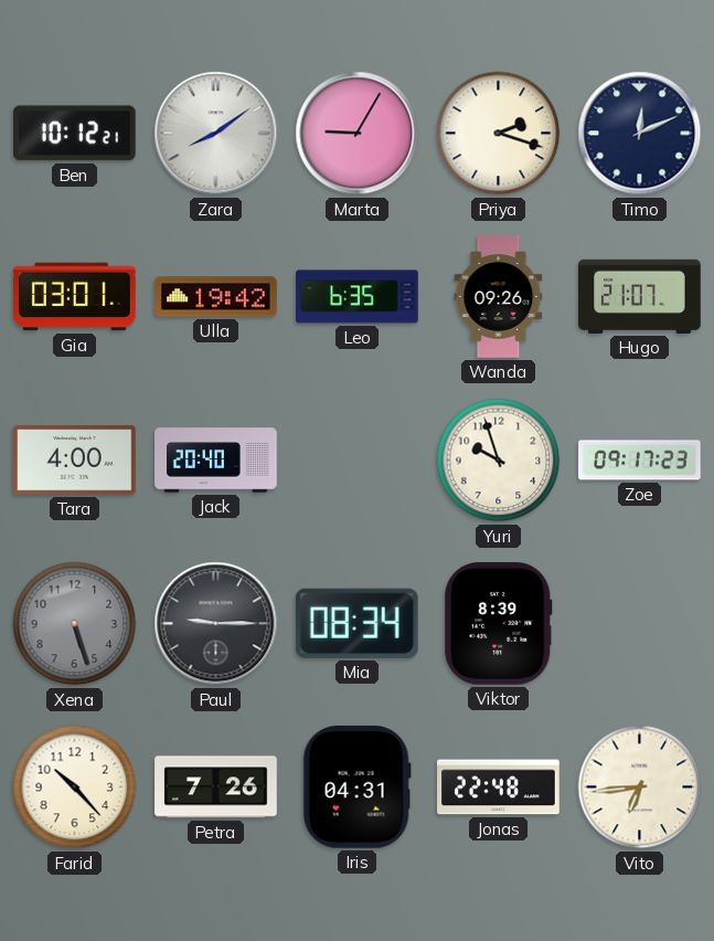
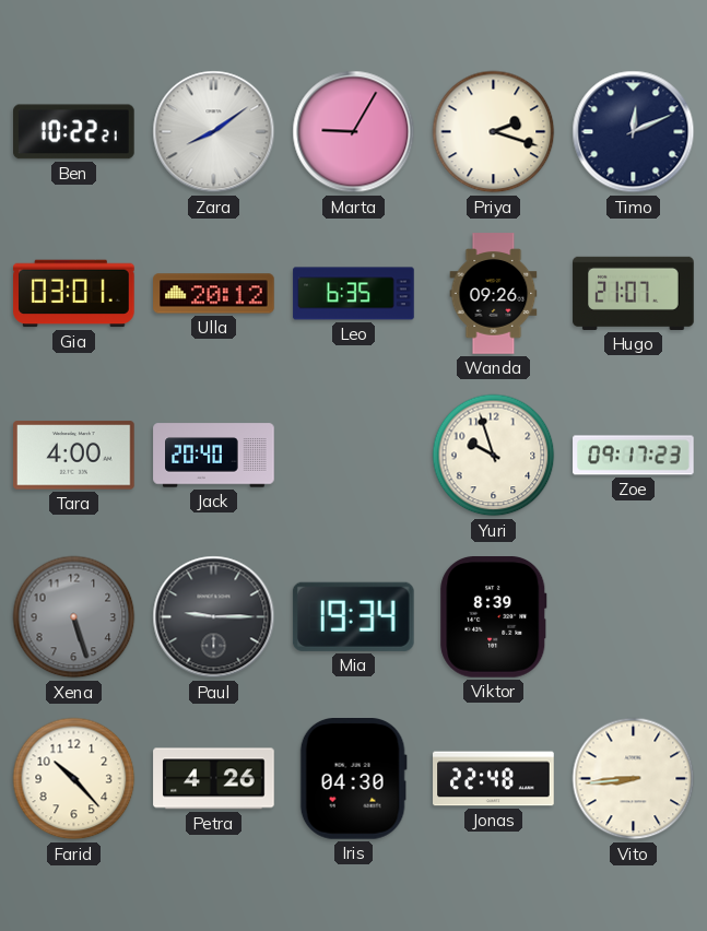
Ben: 10:12 -> 10:22
Ulla: 19:42 -> 20:12
Mia: 08:34 -> 19:34
Petra: 7:26 -> 4:26
Iris: 04:31 -> 04:30
Vito: 6:44 -> 8:44
